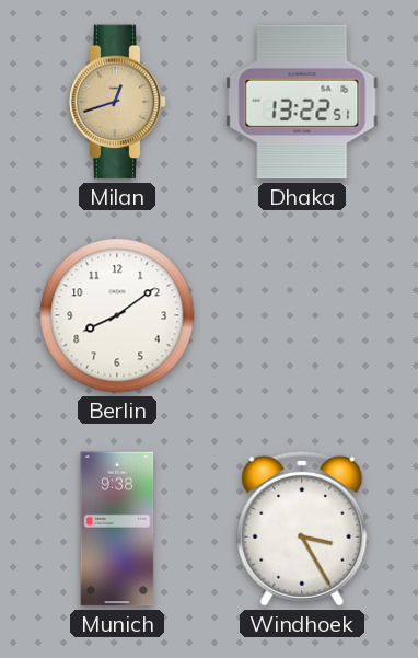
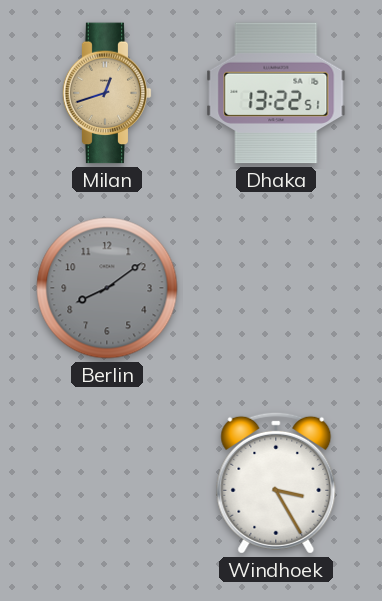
Berlin dial: white -> grey
Munich: 9:38 -> none
